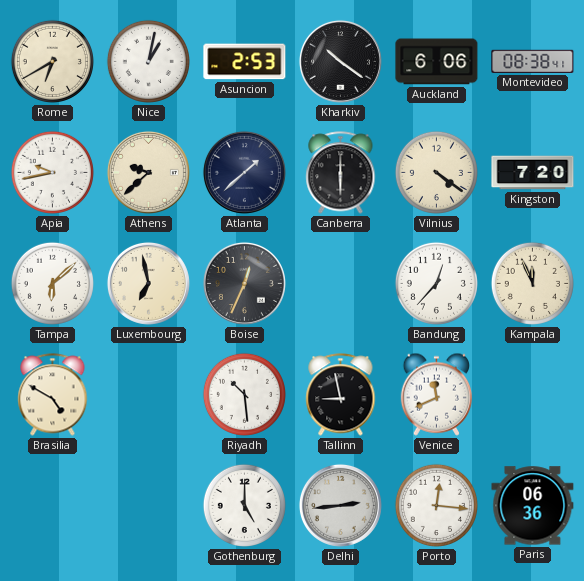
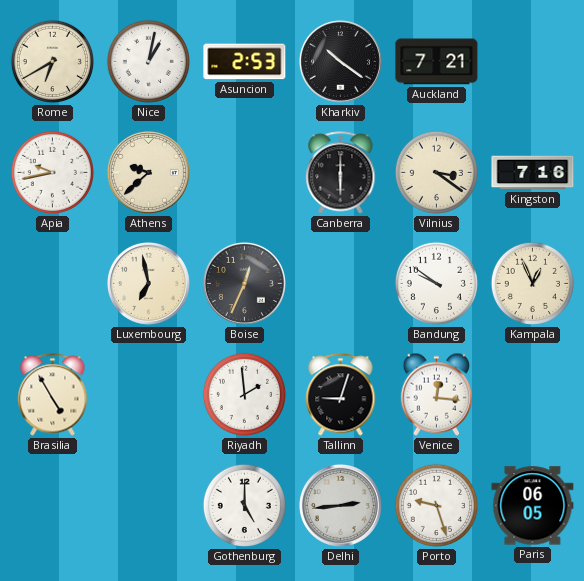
Auckland: 6:06 -> 7:21
Montevideo: 08:38 -> none
Atlanta: 1:38 -> none
Vilnius: 4:21 -> 3:21
Kingston: 7:20 -> 7:16
Tampa: 6:08 -> none
Bandung: 12:37 -> 9:51
Kampala: 11:56 -> 12:56
Brasilia: 4:50 -> 4:55
Riyadh: 10:29 -> 1:59
Tallinn: 8:58 -> 9:03
Venice: 11:41 -> 12:16
Porto: 12:16 -> 9:27
Paris: 06:36 -> 06:05
